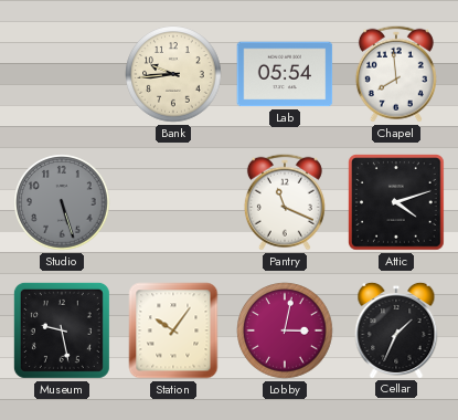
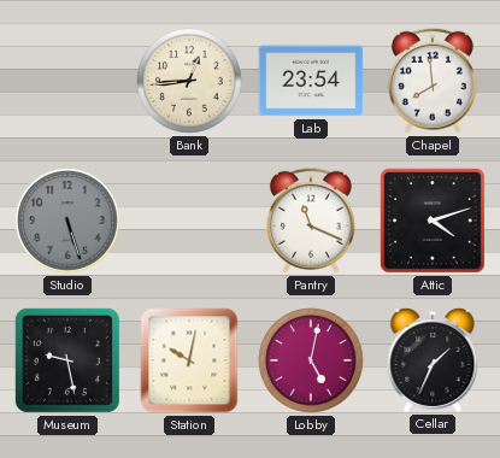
Bank: 9:44 -> 12:44
Lab: 05:54 -> 23:54
Station: 10:06 -> 10:02
Lobby: 3:02 -> 5:02
